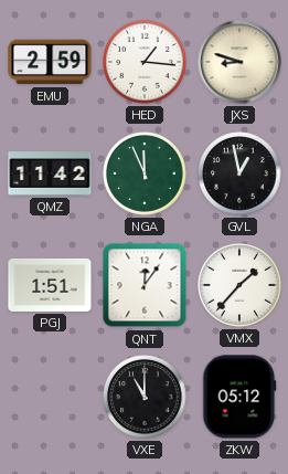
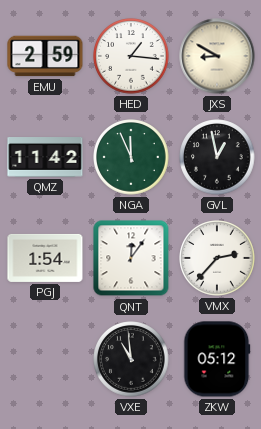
JXS: 8:48 -> 8:50
PGJ: 1:51 -> 1:54
VMX: 1:37 -> 2:37
VXE: 11:00 -> 10:59
